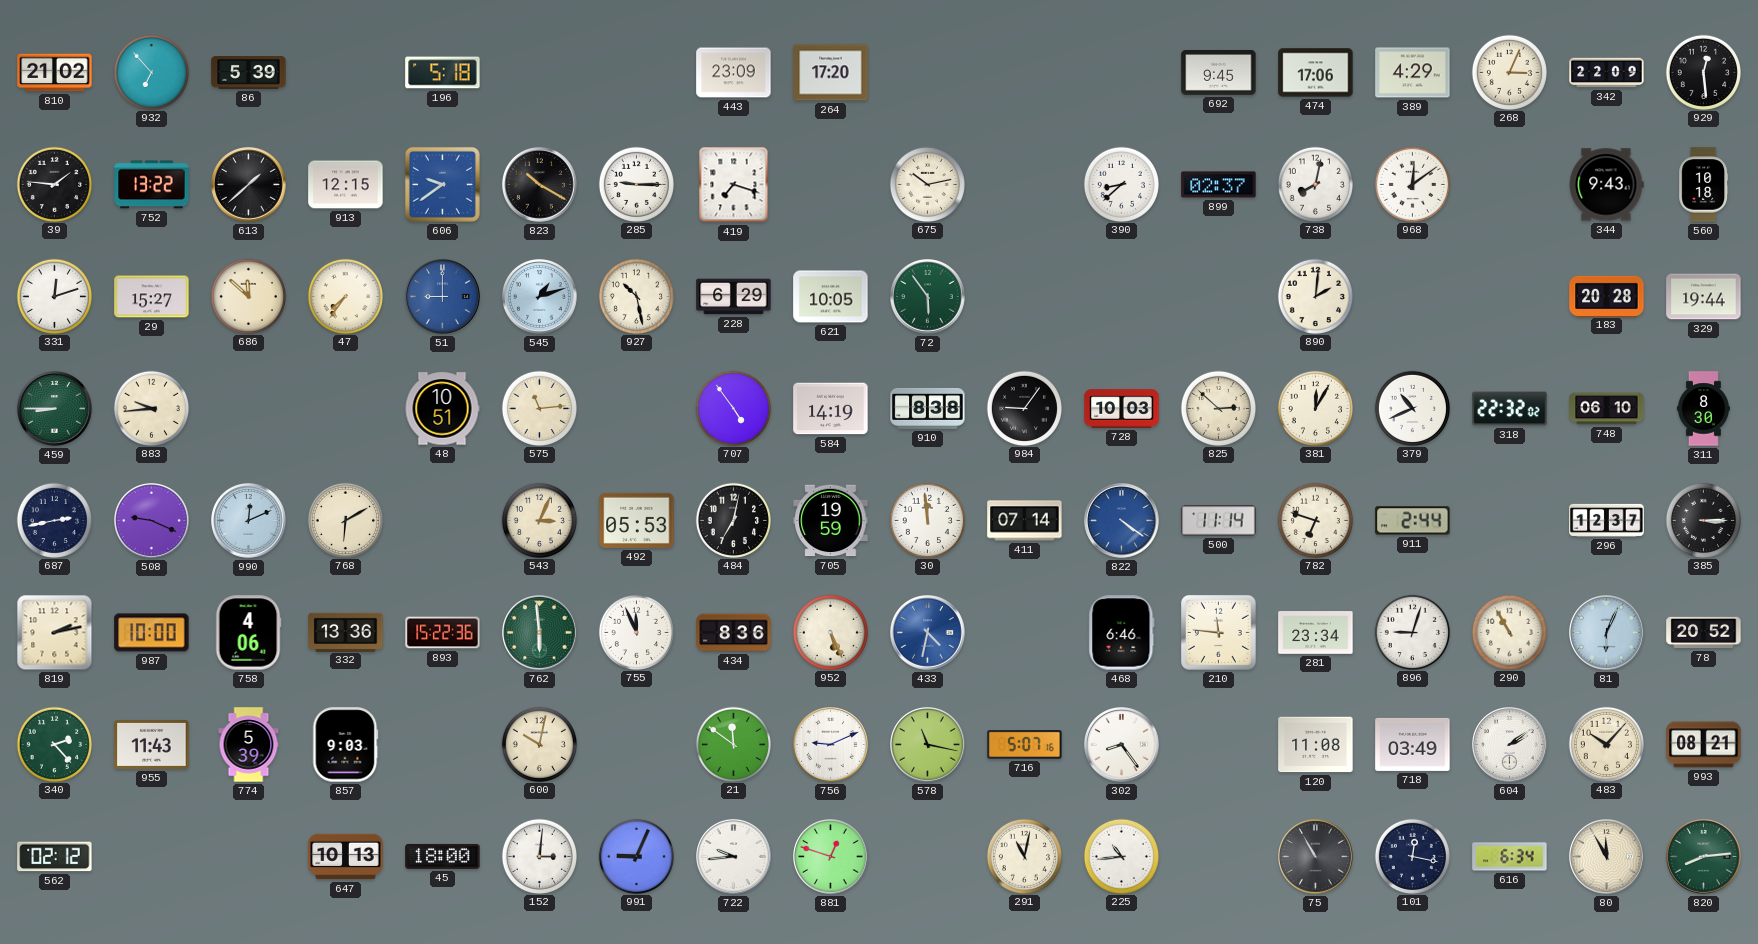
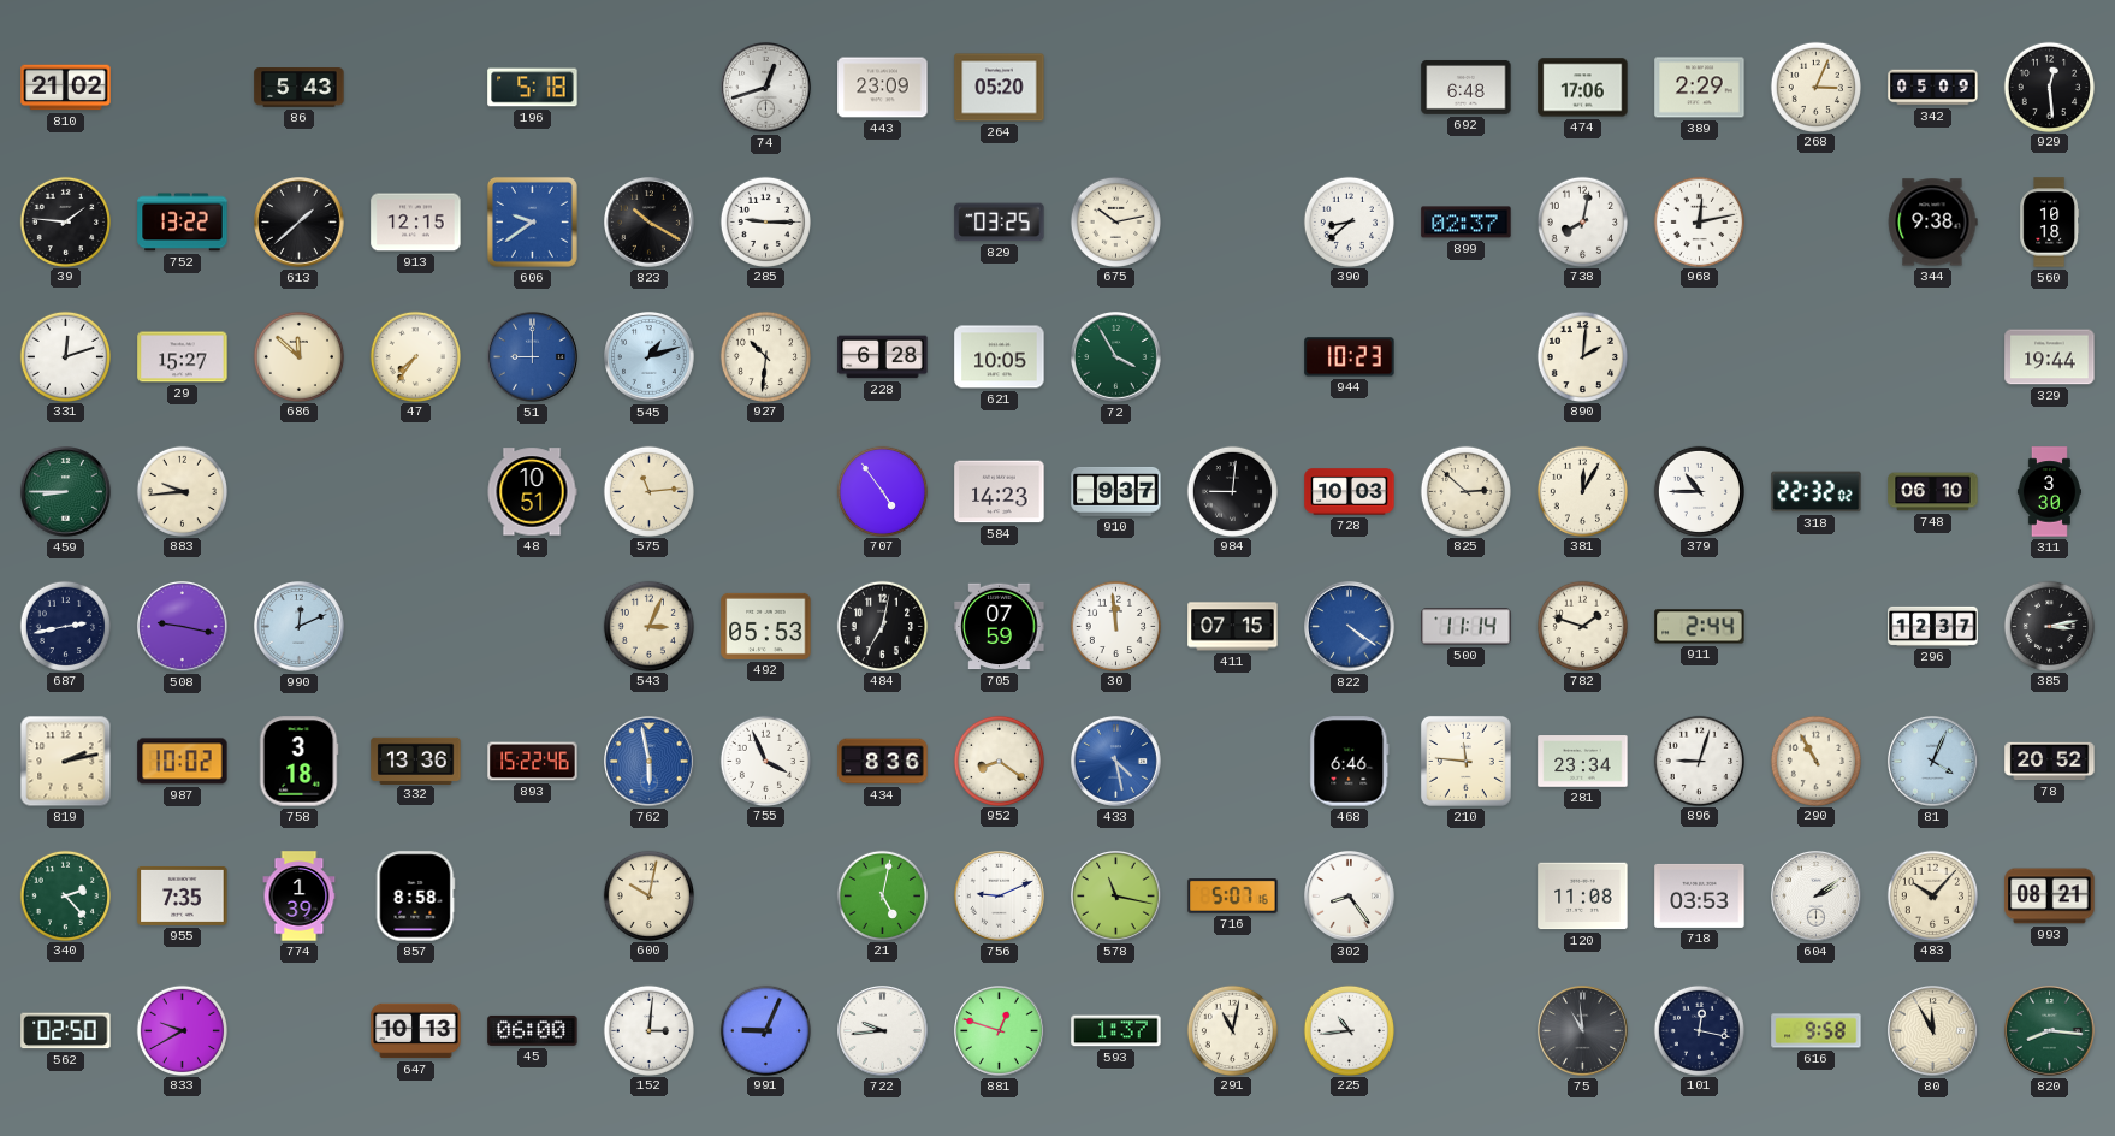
932: 6:53 -> none
86: 5:39 -> 5:43
74: none -> 12:42
264: 17:20 -> 05:20
692: 9:45 -> 6:48
389: 4:29 -> 2:29
342: 22:09 -> 05:09
419: 7:18 -> none
829: none -> 03:25
968: 12:09 -> 12:13
344: 9:43 -> 9:38
927: 10:28 -> 10:31
228: 6:29 -> 6:28
72: 5:54 -> 3:55
944: none -> 10:23
183: 20:28 -> none
584: 14:19 -> 14:23
910: 8:38 -> 9:37
984: 9:06 -> 9:01
379: 10:41 -> 10:45
311: 8:30 -> 3:30
508: 9:19 -> 9:17
768: 6:10 -> none
705: 19:59 -> 07:59
411: 07:14 -> 07:15
782: 6:48 -> 1:48
385: 3:15 -> 3:13
987: 10:00 -> 10:02
758: 4:06 -> 3:18
893: 15:22:36 -> 15:22:46
762: 5:59 -> 5:58
762 dial: green -> blue
755: 11:56 -> 3:56
952: 5:26 -> 8:21
433: 4:32 -> 4:28
81: 6:04 -> 4:04
955: 11:43 -> 7:35
774: 5:39 -> 1:39
857: 9:03 -> 8:58
21: 11:51 -> 5:02
718: 03:49 -> 03:53
562: 02:12 -> 02:50
833: none -> 9:40
45: 18:00 -> 06:00
593: none -> 1:37
75: 10:55 -> 10:59
616: 6:34 -> 9:58
820: 8:14 -> 8:16
